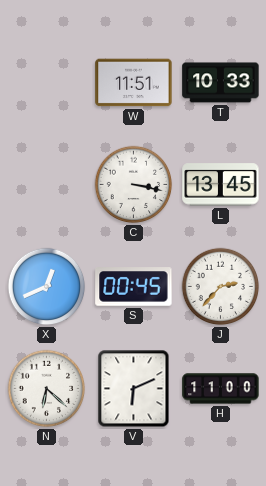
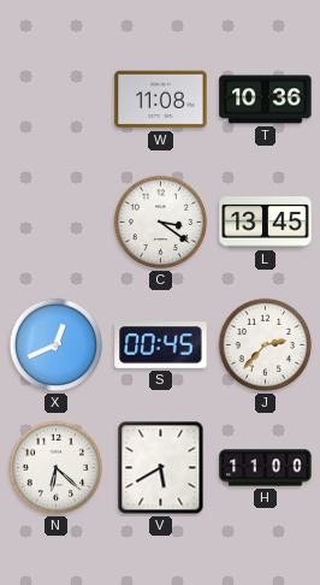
W: 11:51 -> 11:08
T: 10:33 -> 10:36
C: 3:17 -> 3:21
V: 6:11 -> 5:40
